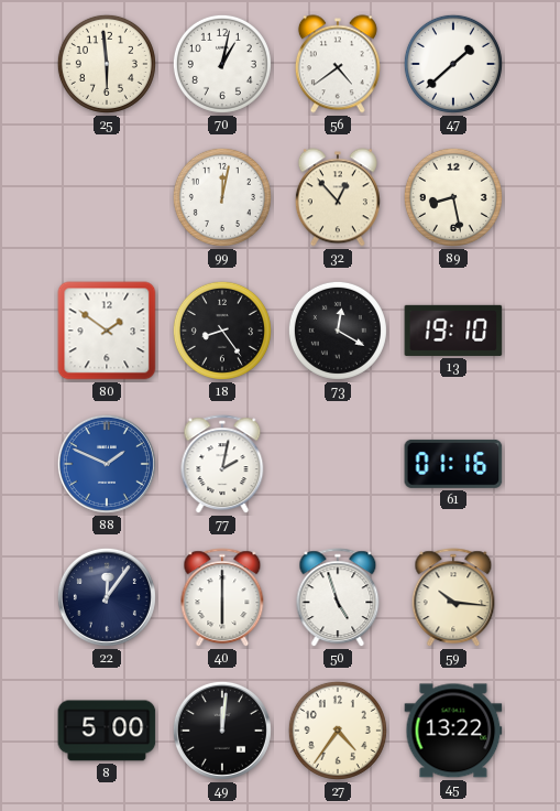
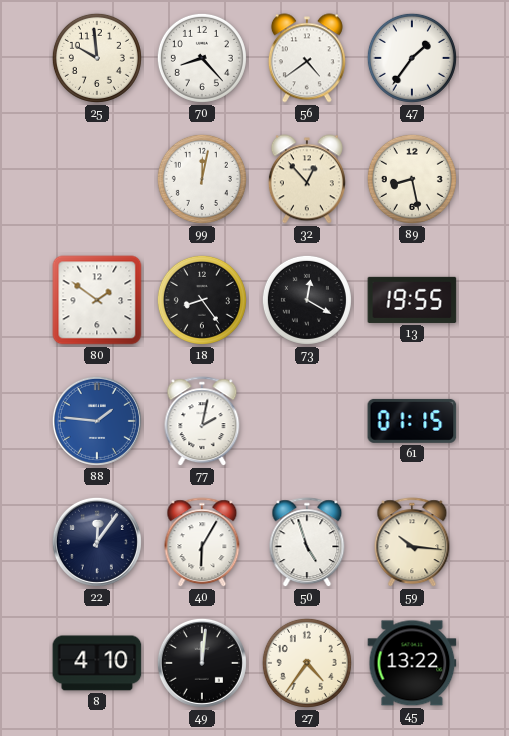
25: 5:59 -> 9:59
70: 1:02 -> 8:23
47: 1:38 -> 1:36
13: 19:10 -> 19:55
88: 1:49 -> 1:46
61: 01:16 -> 01:15
40: 6:00 -> 6:05
8: 5:00 -> 4:10
